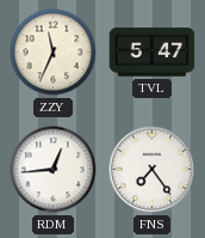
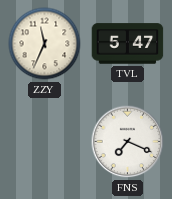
RDM: 12:44 -> none
FNS: 7:24 -> 7:19
